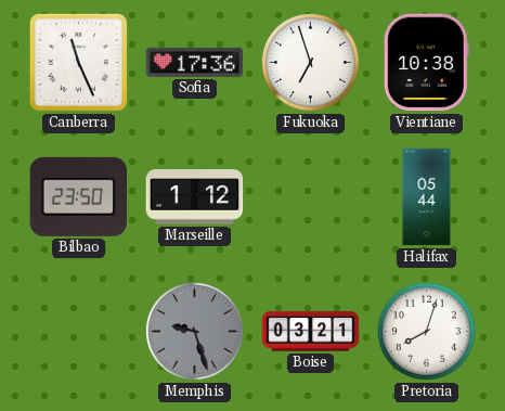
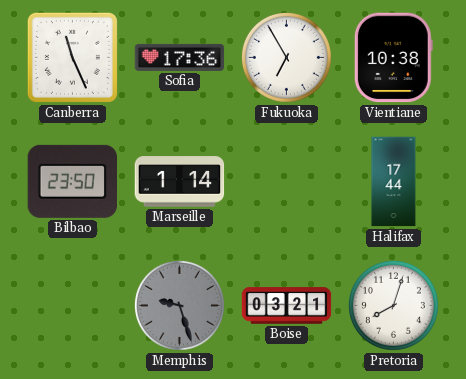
Fukuoka: 6:57 -> 6:55
Marseille: 1:12 -> 1:14
Halifax: 05:44 -> 17:44
